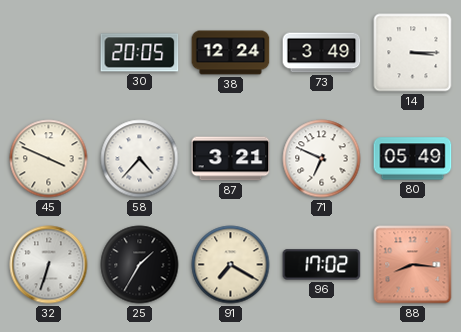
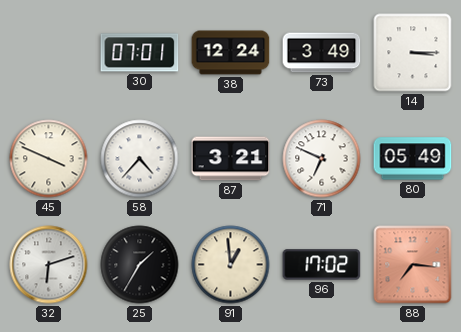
30: 20:05 -> 07:01
32: 6:33 -> 6:12
91: 7:20 -> 12:59
88: 8:16 -> 7:16
